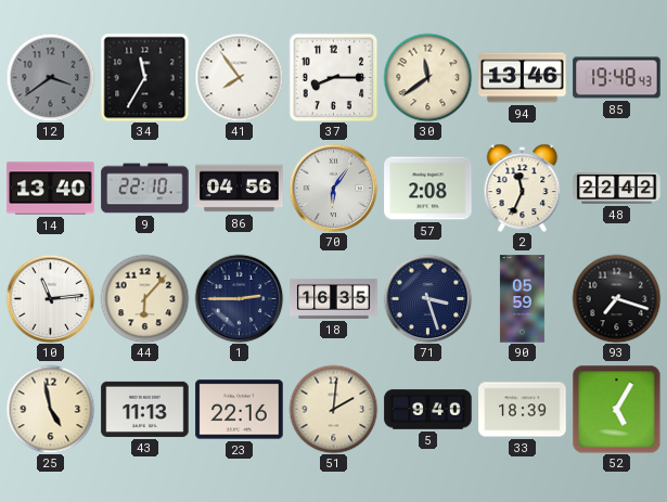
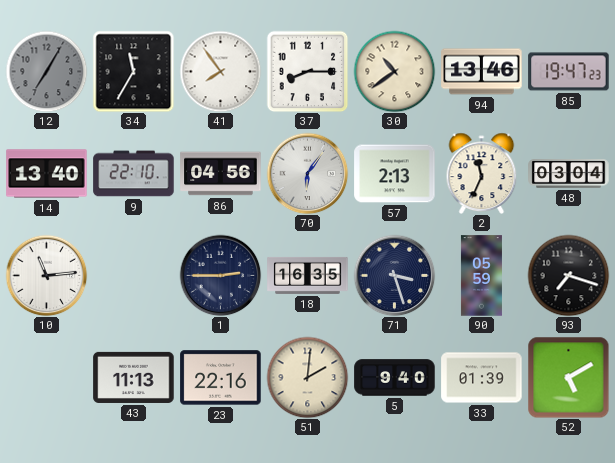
12: 3:39 -> 7:05
30: 11:39 -> 10:39
85: 19:48 -> 19:47
57: 2:08 -> 2:13
48: 22:42 -> 03:04
44: 6:07 -> none
25: 4:58 -> none
33: 18:39 -> 01:39
52: 5:05 -> 5:10
